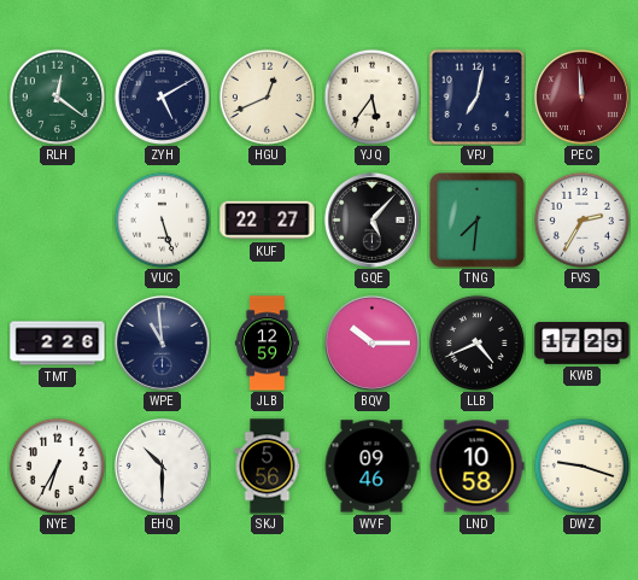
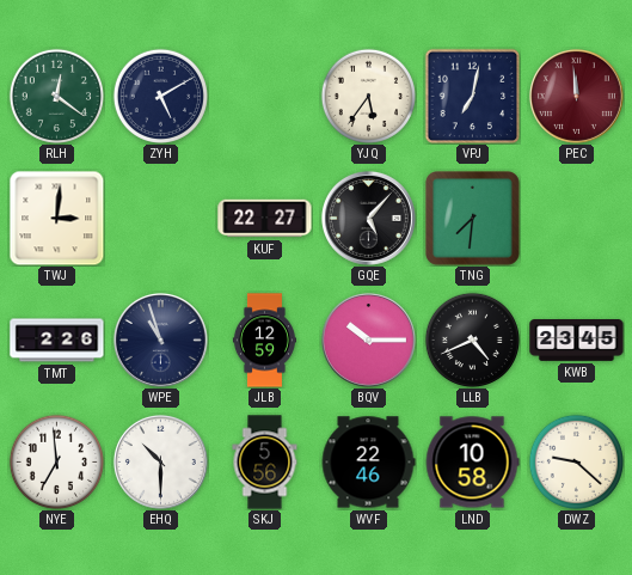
HGU: 12:41 -> none
TWJ: none -> 3:01
VUC: 5:27 -> none
FVS: 2:35 -> none
WPE: 10:59 -> 10:57
KWB: 17:29 -> 23:45
NYE: 6:35 -> 6:59
WVF: 09:46 -> 22:46
DWZ: 9:18 -> 9:22
